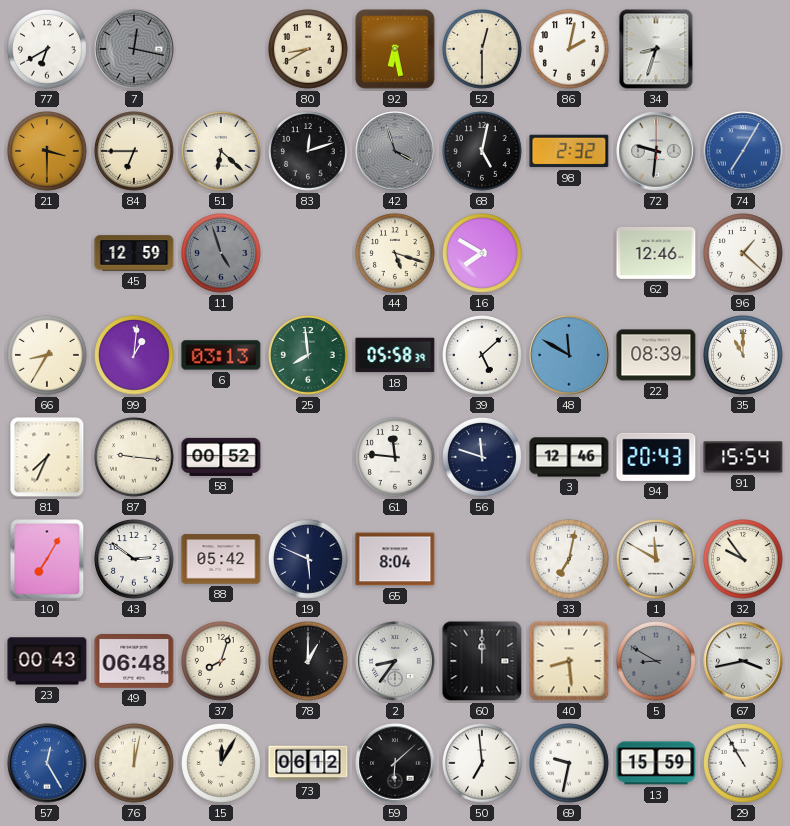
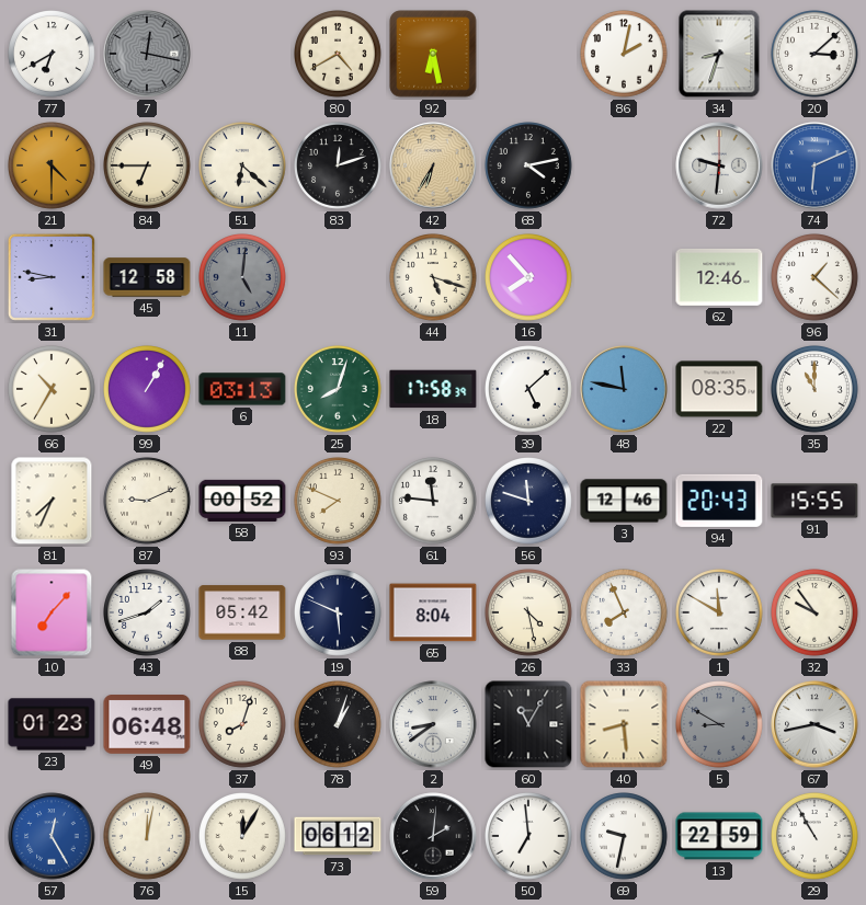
80: 8:40 -> 4:40
52: 12:30 -> none
20: none -> 3:08
21: 3:30 -> 4:30
42: 3:57 -> 6:35
42 dial: grey -> champagne
68: 5:02 -> 4:13
98: 2:32 -> none
74: 7:05 -> 6:11
31: none -> 8:47
45: 12:59 -> 12:58
11: 4:57 -> 5:01
16: 7:50 -> 7:53
66: 8:35 -> 10:35
99: 1:01 -> 1:05
25: 7:59 -> 8:03
18: 05:58 -> 17:58
48: 11:50 -> 11:47
22: 08:39 -> 08:35
87: 9:16 -> 9:11
93: none -> 7:49
91: 15:54 -> 15:55
10: 7:05 -> 7:07
43: 2:51 -> 1:42
26: none -> 4:28
33: 7:02 -> 7:56
23: 00:43 -> 01:23
78: 1:00 -> 1:03
2: 8:36 -> 8:39
60: 12:00 -> 11:05
59: 6:08 -> 2:01
13: 15:59 -> 22:59
